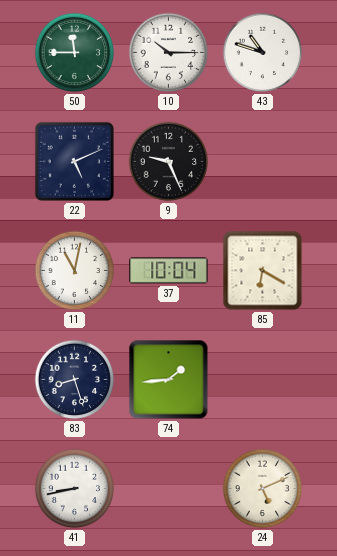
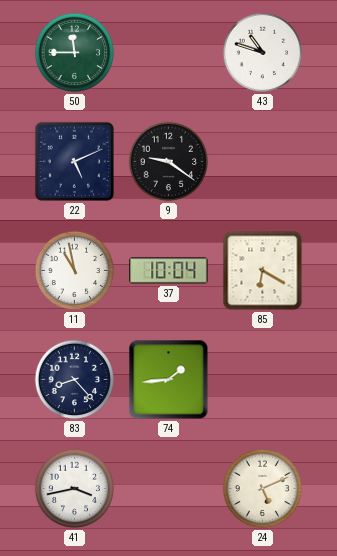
10: 10:15 -> none
9: 9:26 -> 9:21
11: 11:02 -> 10:58
83: 8:27 -> 8:23
41: 8:43 -> 3:43
